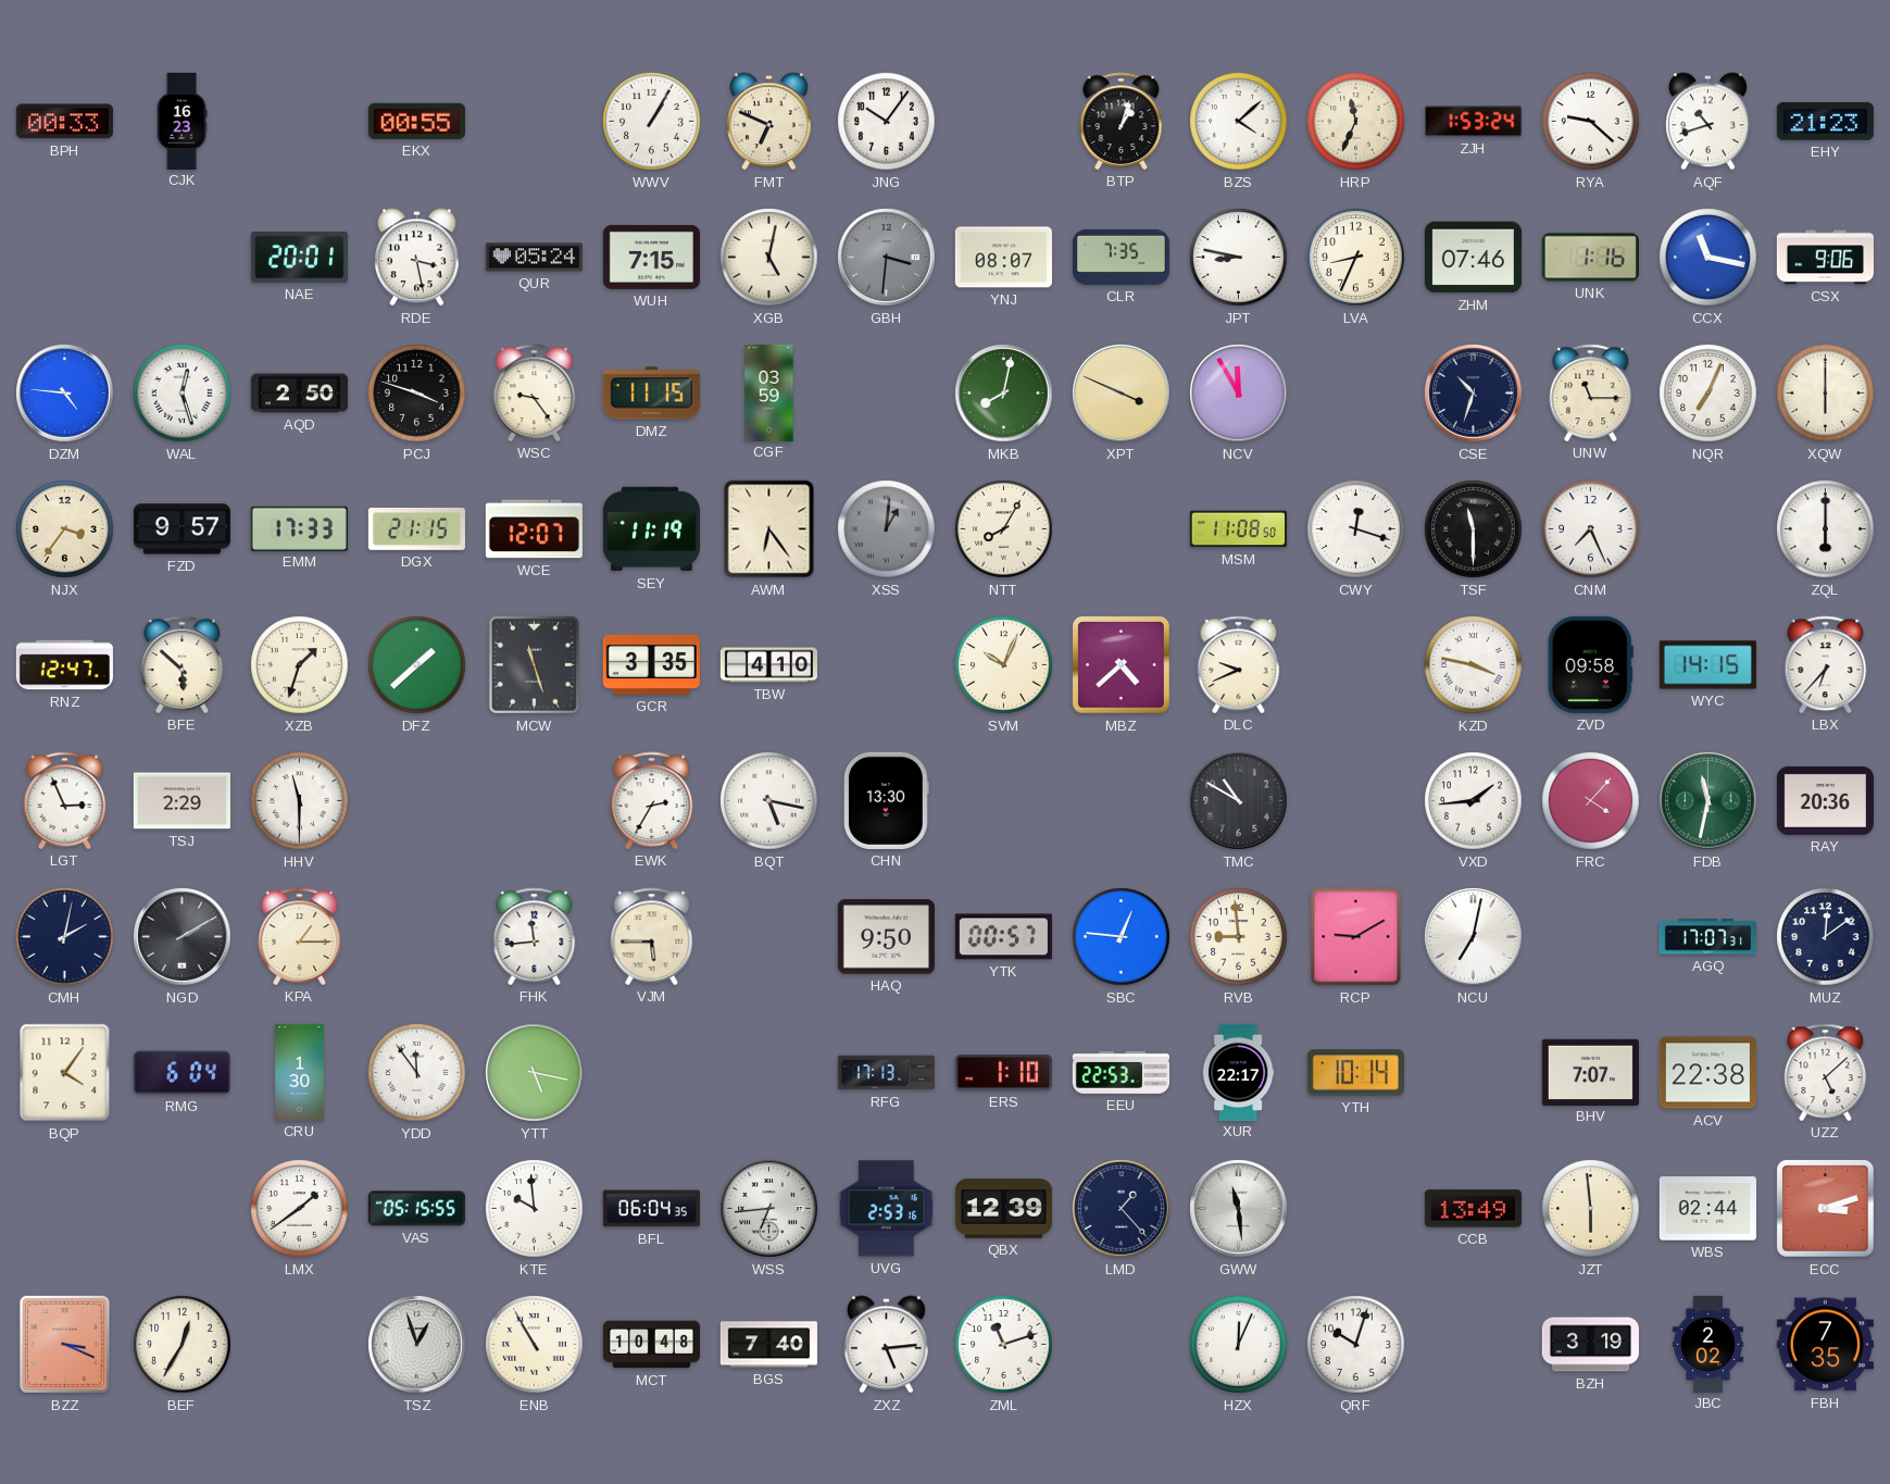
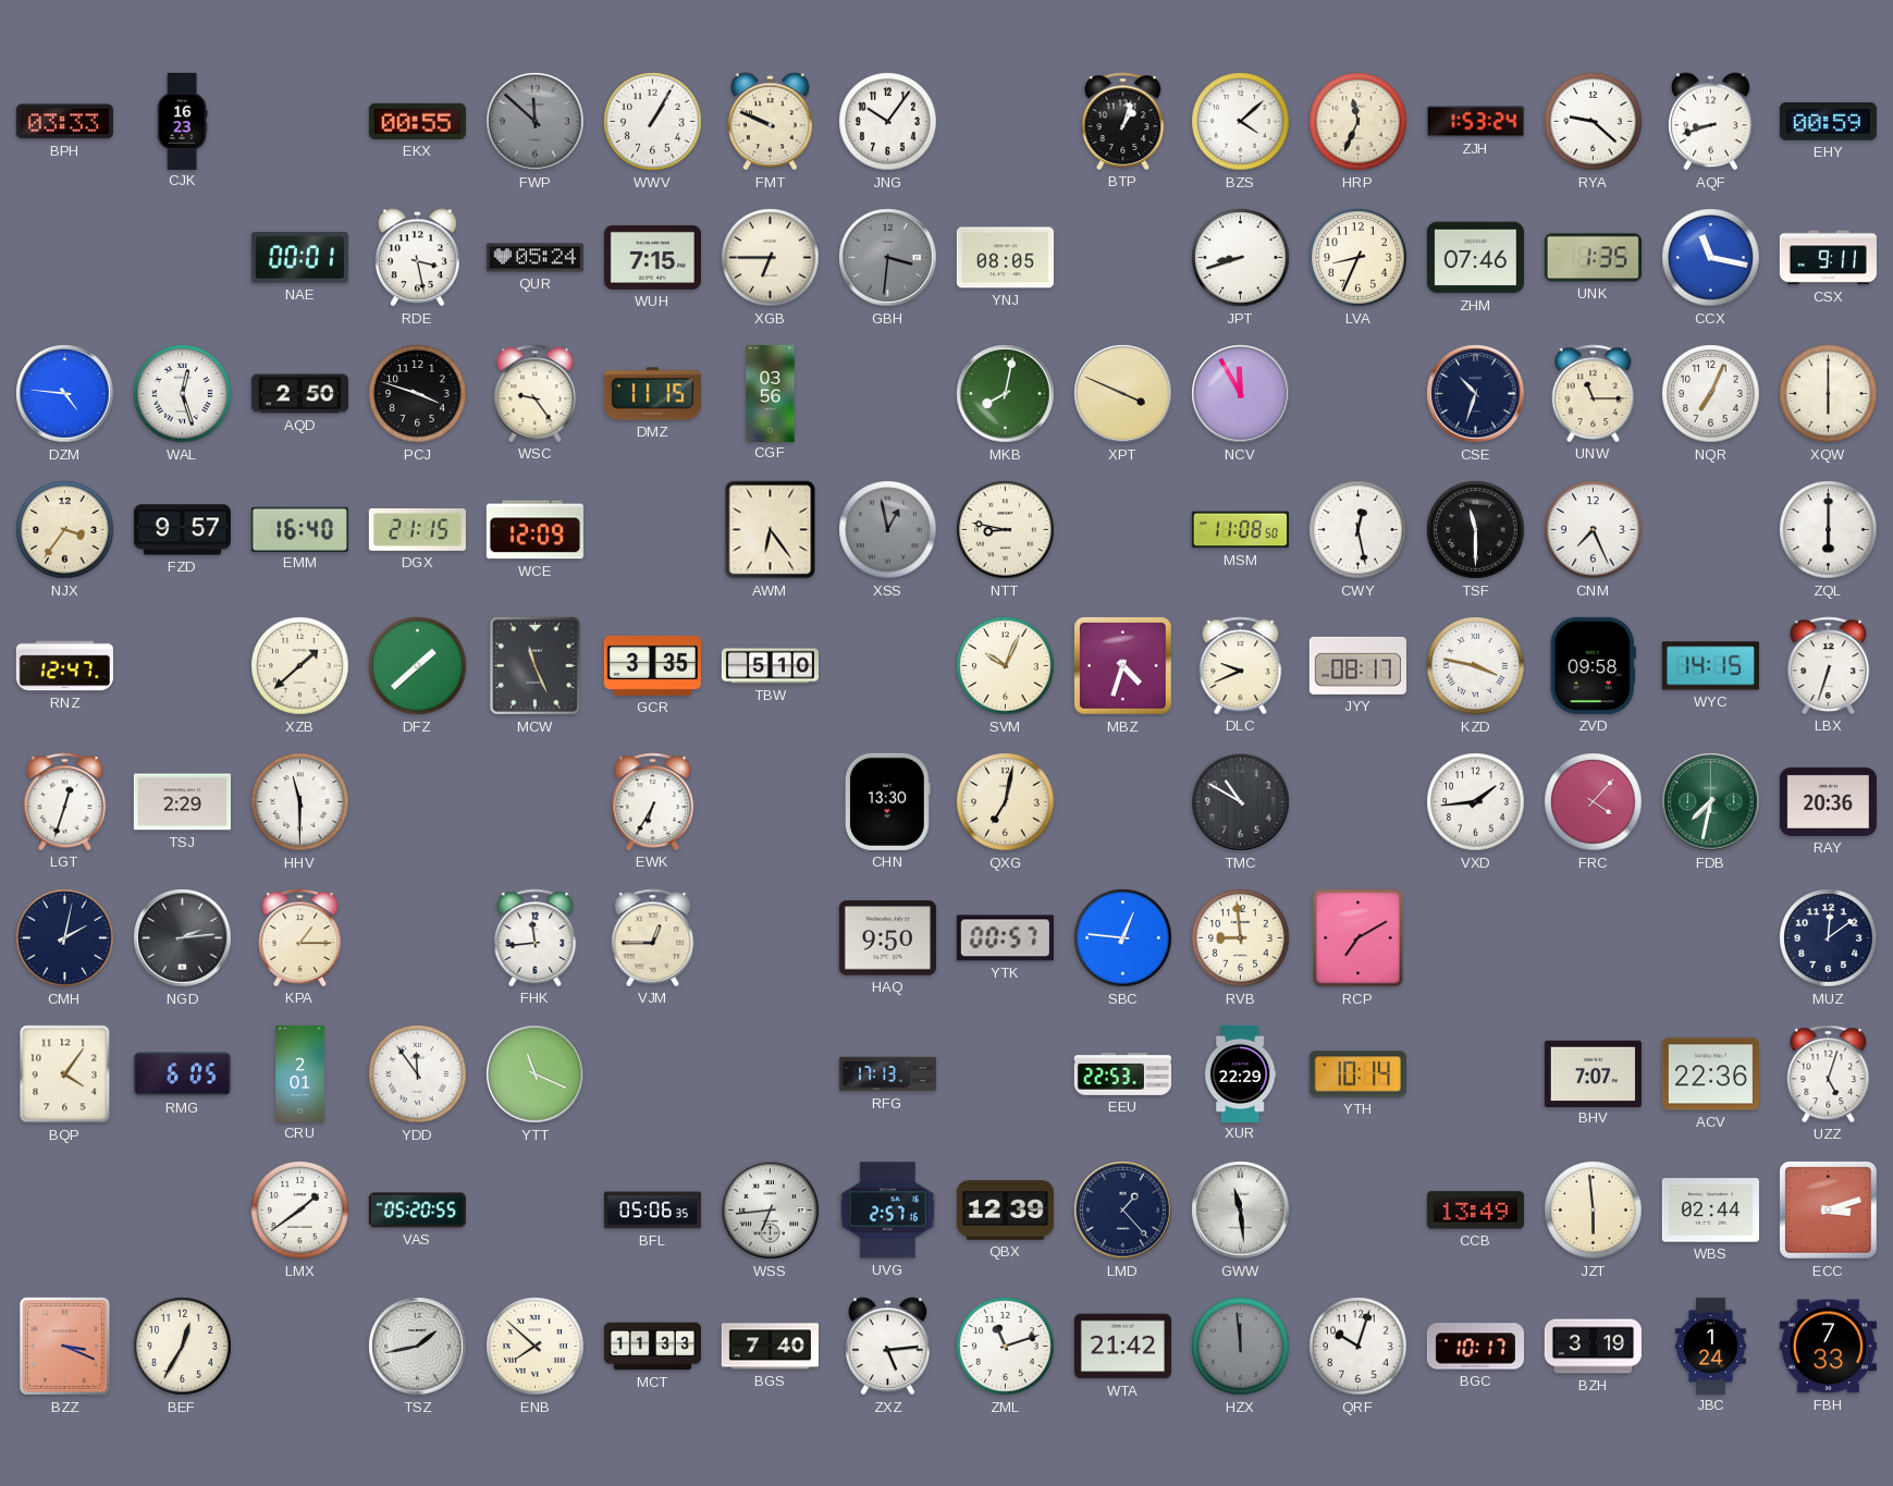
BPH: 00:33 -> 03:33
FWP: none -> 11:52
FMT: 6:49 -> 9:49
AQF: 10:42 -> 8:42
EHY: 21:23 -> 00:59
NAE: 20:01 -> 00:01
XGB: 5:02 -> 6:45
YNJ: 08:07 -> 08:05
CLR: 7:35 -> none
JPT: 8:47 -> 8:42
UNK: 1:16 -> 1:35
CSX: 9:06 -> 9:11
CGF: 03:59 -> 03:56
EMM: 17:33 -> 16:40
WCE: 12:07 -> 12:09
SEY: 11:19 -> none
XSS: 1:01 -> 12:58
NTT: 8:05 -> 8:47
CWY: 12:18 -> 12:28
BFE: 5:52 -> none
XZB: 1:33 -> 1:38
MCW: 11:27 -> 11:26
TBW: 4:10 -> 5:10
MBZ: 4:38 -> 4:33
JYY: none -> 08:17
LBX: 6:37 -> 6:33
LGT: 2:56 -> 12:33
EWK: 2:35 -> 6:35
BQT: 5:17 -> none
QXG: none -> 7:02
FDB: 11:32 -> 7:32
NGD: 2:10 -> 2:14
VJM: 5:45 -> 12:45
RCP: 9:10 -> 7:10
NCU: 7:02 -> none
AGQ: 17:07 -> none
RMG: 6:04 -> 6:05
CRU: 1:30 -> 2:01
YTT: 5:17 -> 11:19
ERS: 1:10 -> none
XUR: 22:17 -> 22:29
ACV: 22:38 -> 22:36
UZZ: 5:08 -> 5:03
VAS: 05:15 -> 05:20
KTE: 9:59 -> none
BFL: 06:04 -> 05:06
UVG: 2:53 -> 2:57
TSZ: 12:57 -> 1:43
ENB: 10:55 -> 7:52
MCT: 10:48 -> 11:33
WTA: none -> 21:42
HZX: 12:04 -> 11:59
HZX dial: white -> grey
BGC: none -> 10:17
JBC: 2:02 -> 1:24
FBH: 7:35 -> 7:33
